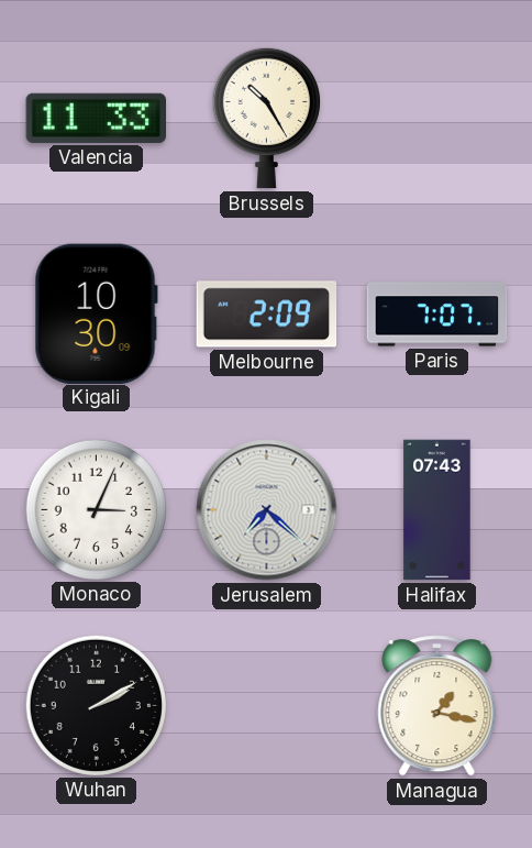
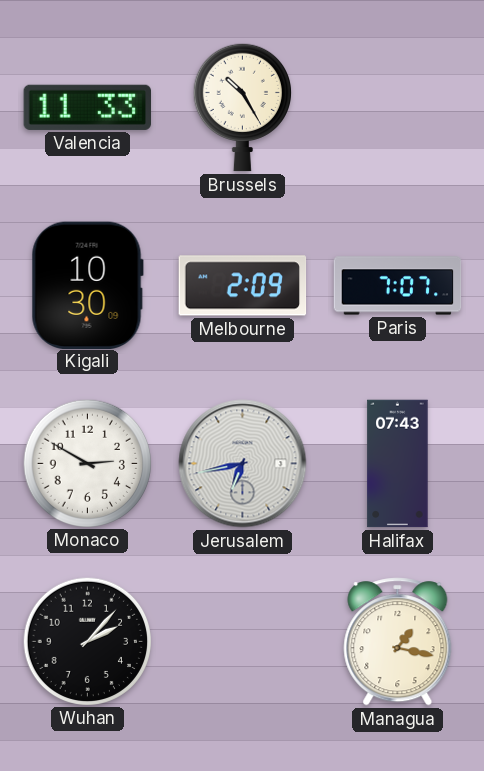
Monaco: 3:04 -> 2:50
Jerusalem: 7:22 -> 6:43
Wuhan: 2:10 -> 2:07
